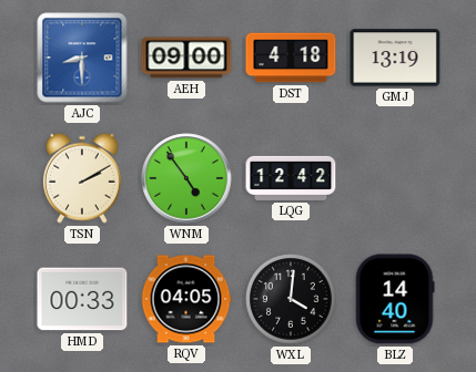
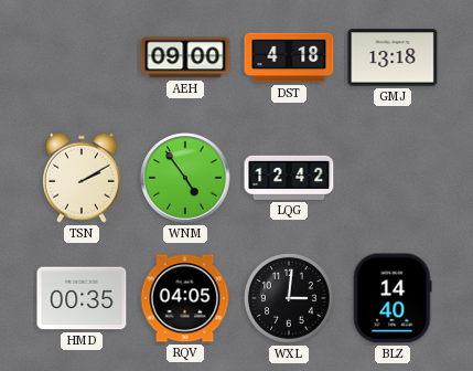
AJC: 8:30 -> none
GMJ: 13:19 -> 13:18
HMD: 00:33 -> 00:35
WXL: 4:01 -> 3:01
